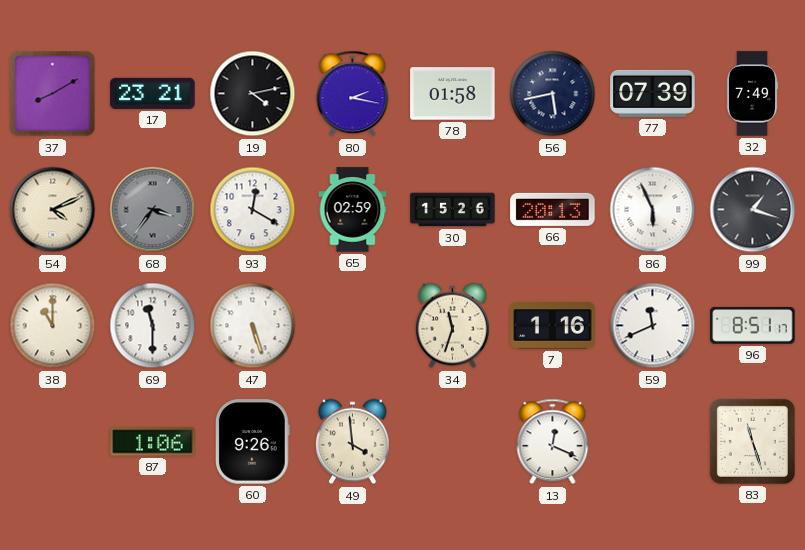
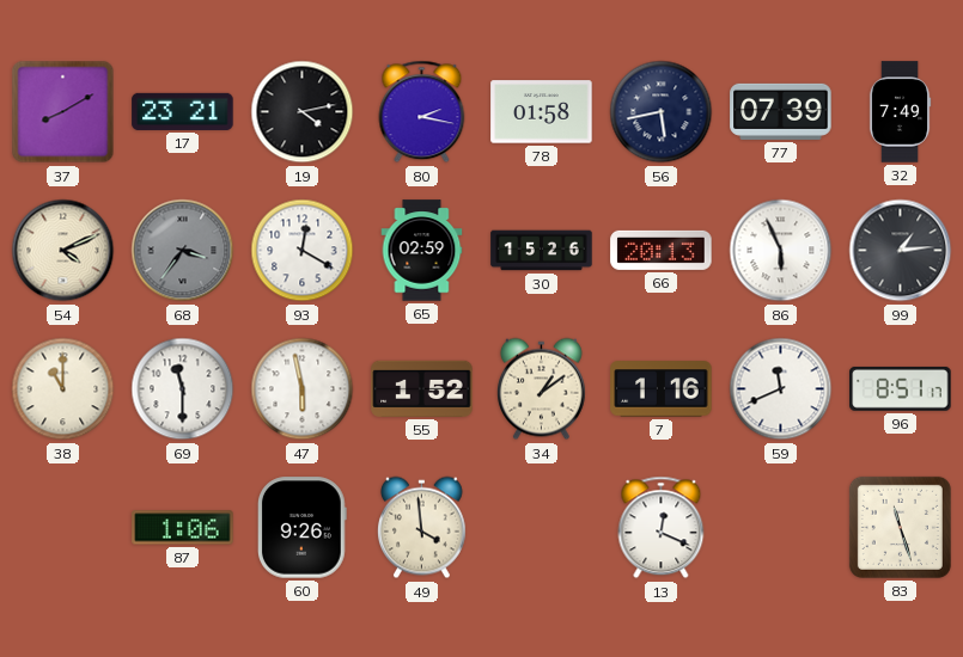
99: 1:18 -> 1:14
47: 5:27 -> 5:58
55: none -> 1:52
34: 11:33 -> 1:09
